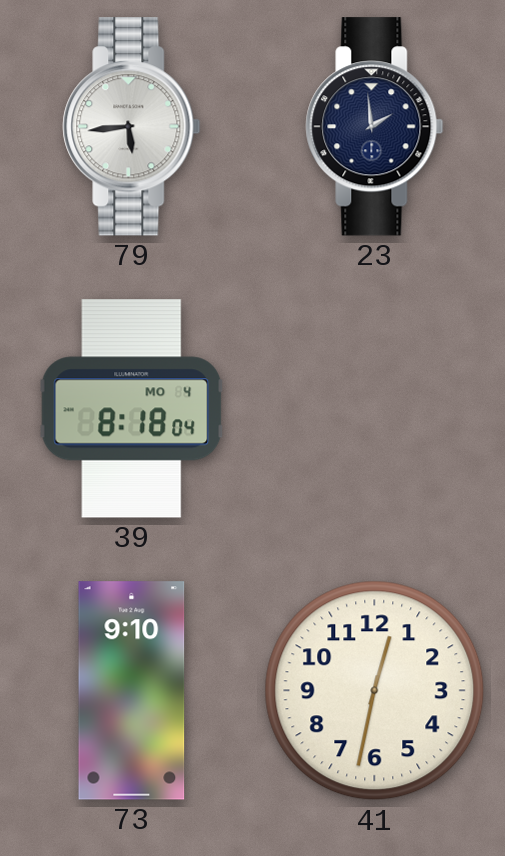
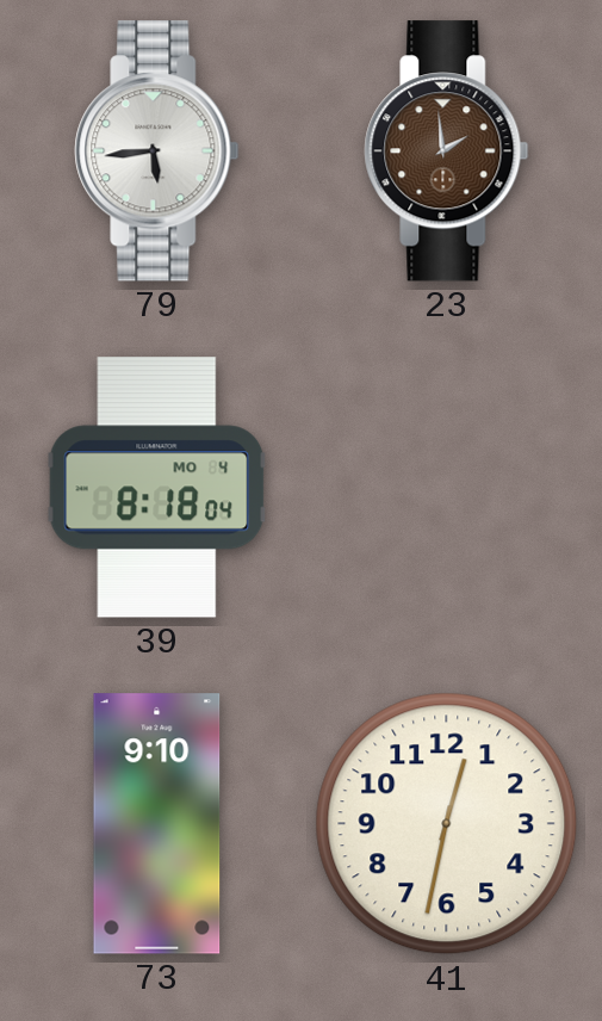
23 dial: navy -> brown
